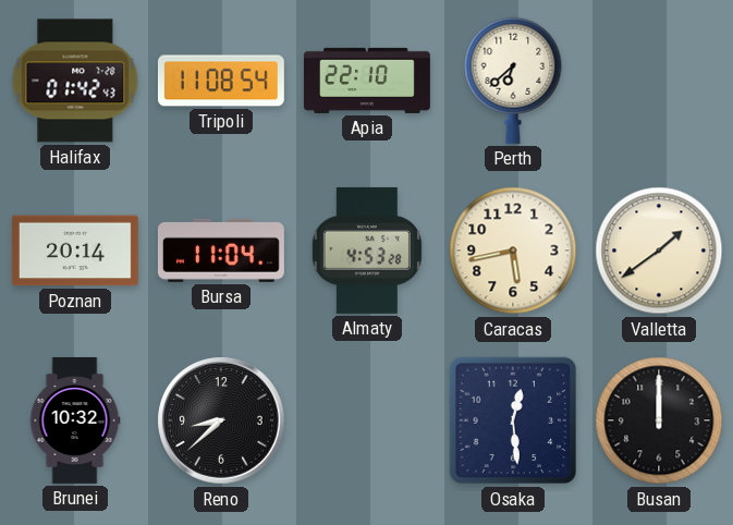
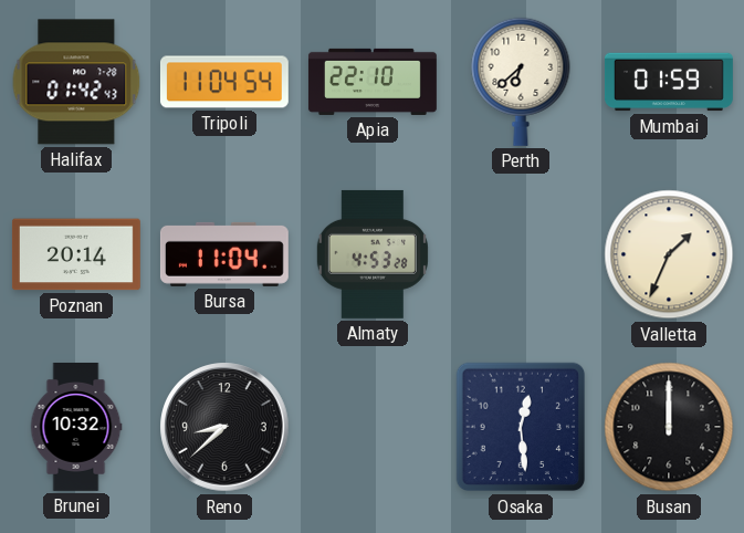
Tripoli: 11:08 -> 11:04
Mumbai: none -> 01:59
Caracas: 5:43 -> none
Valletta: 1:39 -> 1:34
